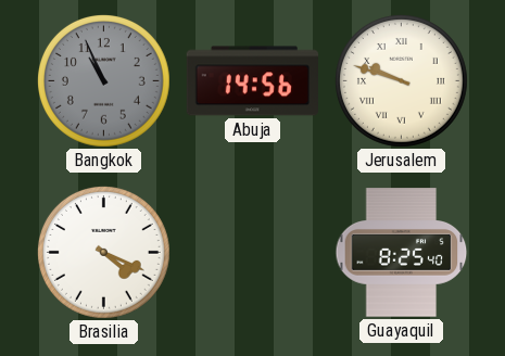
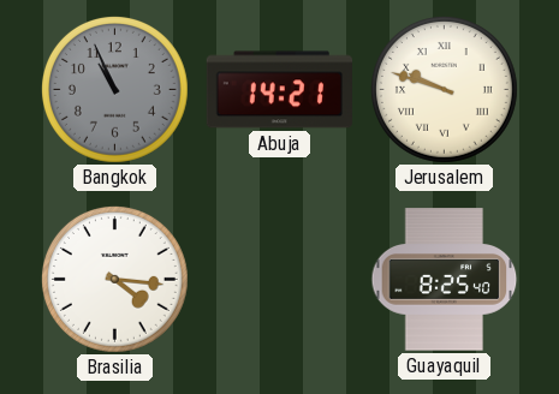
Abuja: 14:56 -> 14:21
Brasilia: 4:19 -> 4:16
